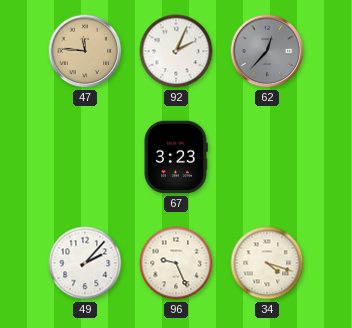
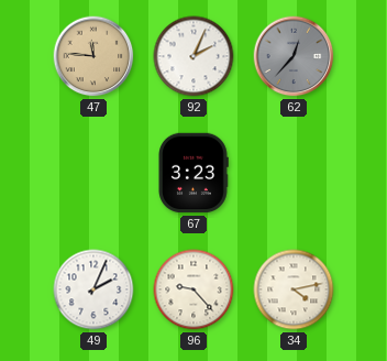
49: 2:07 -> 2:04
96: 9:26 -> 9:23
34: 4:18 -> 4:13
